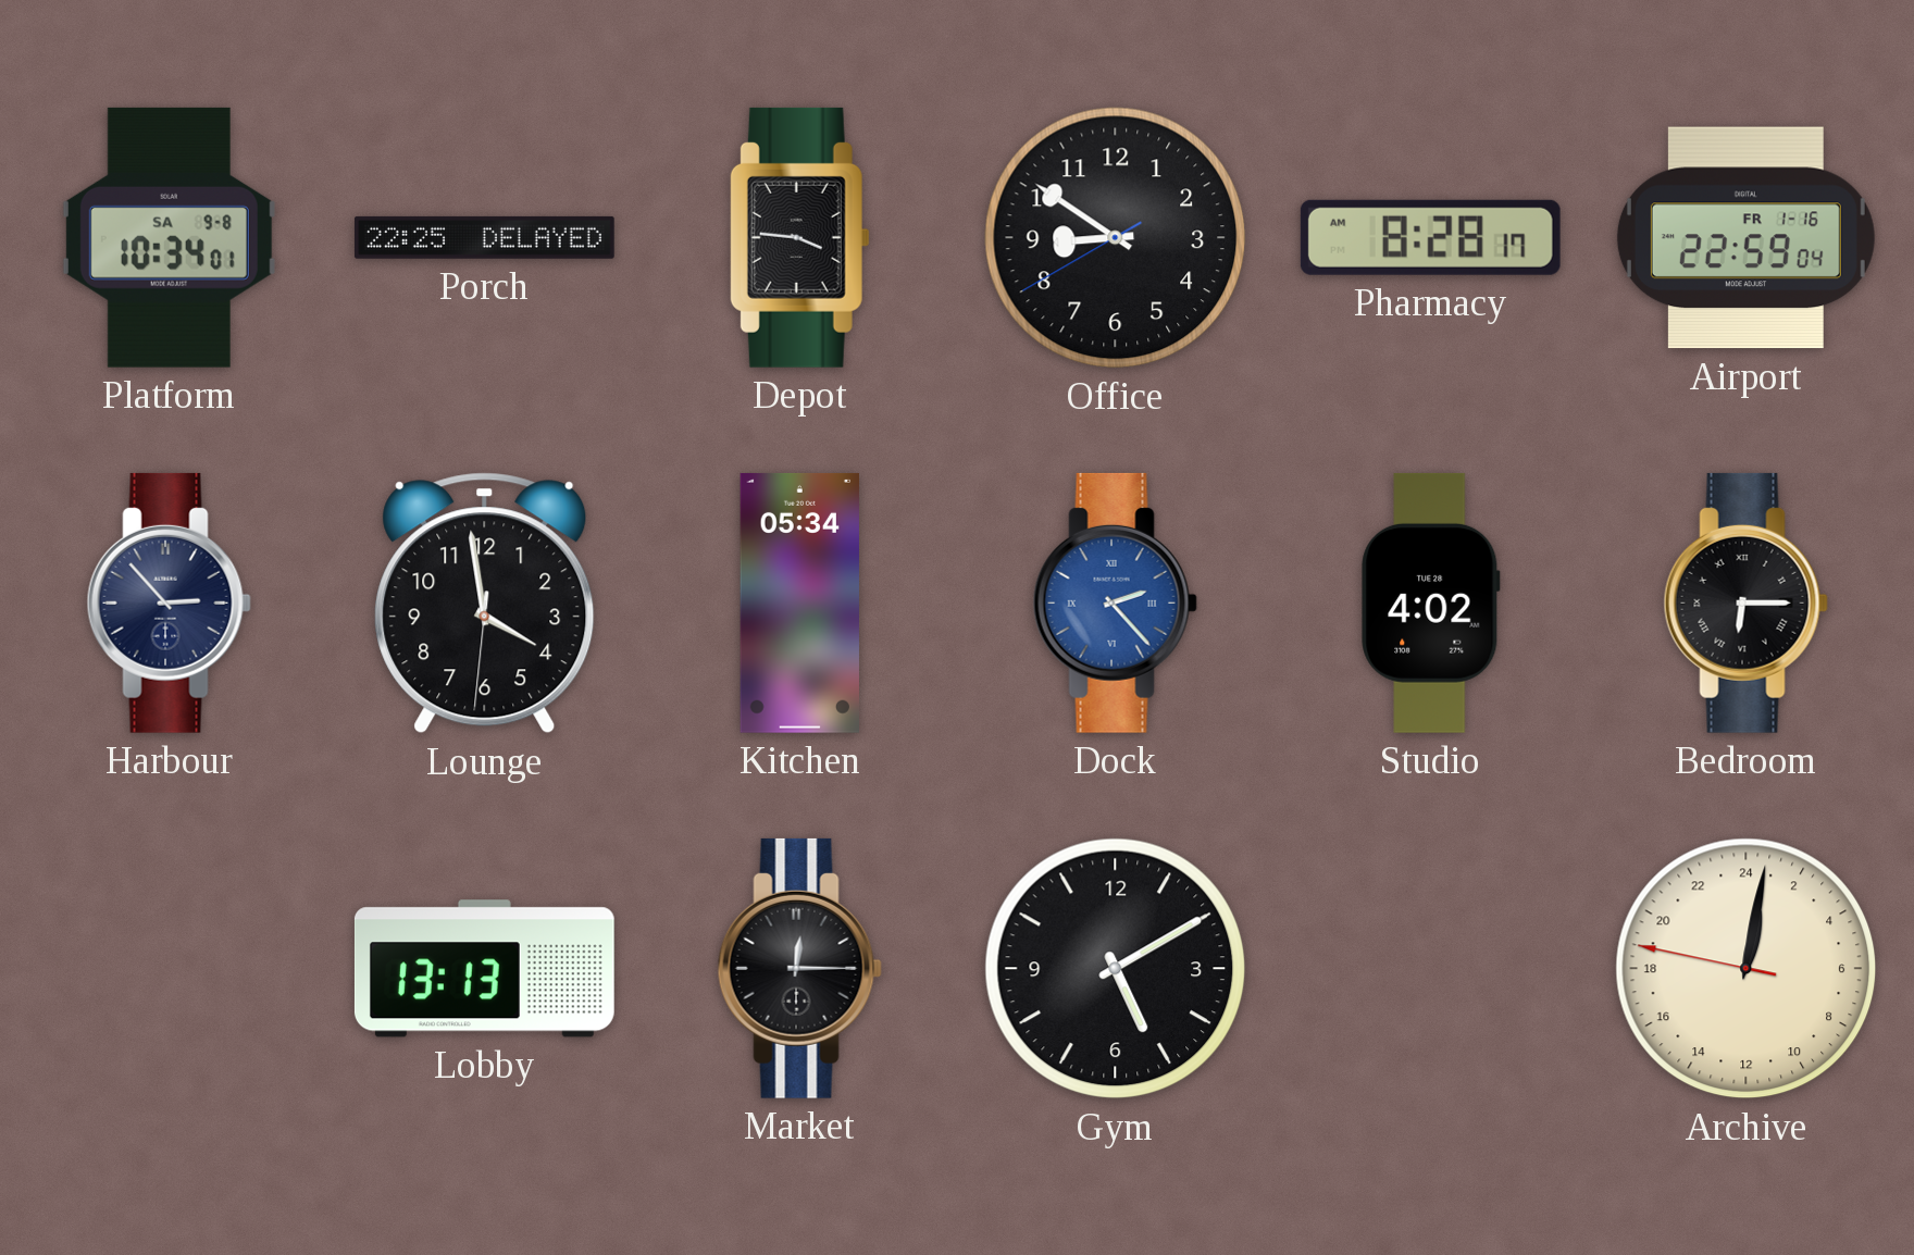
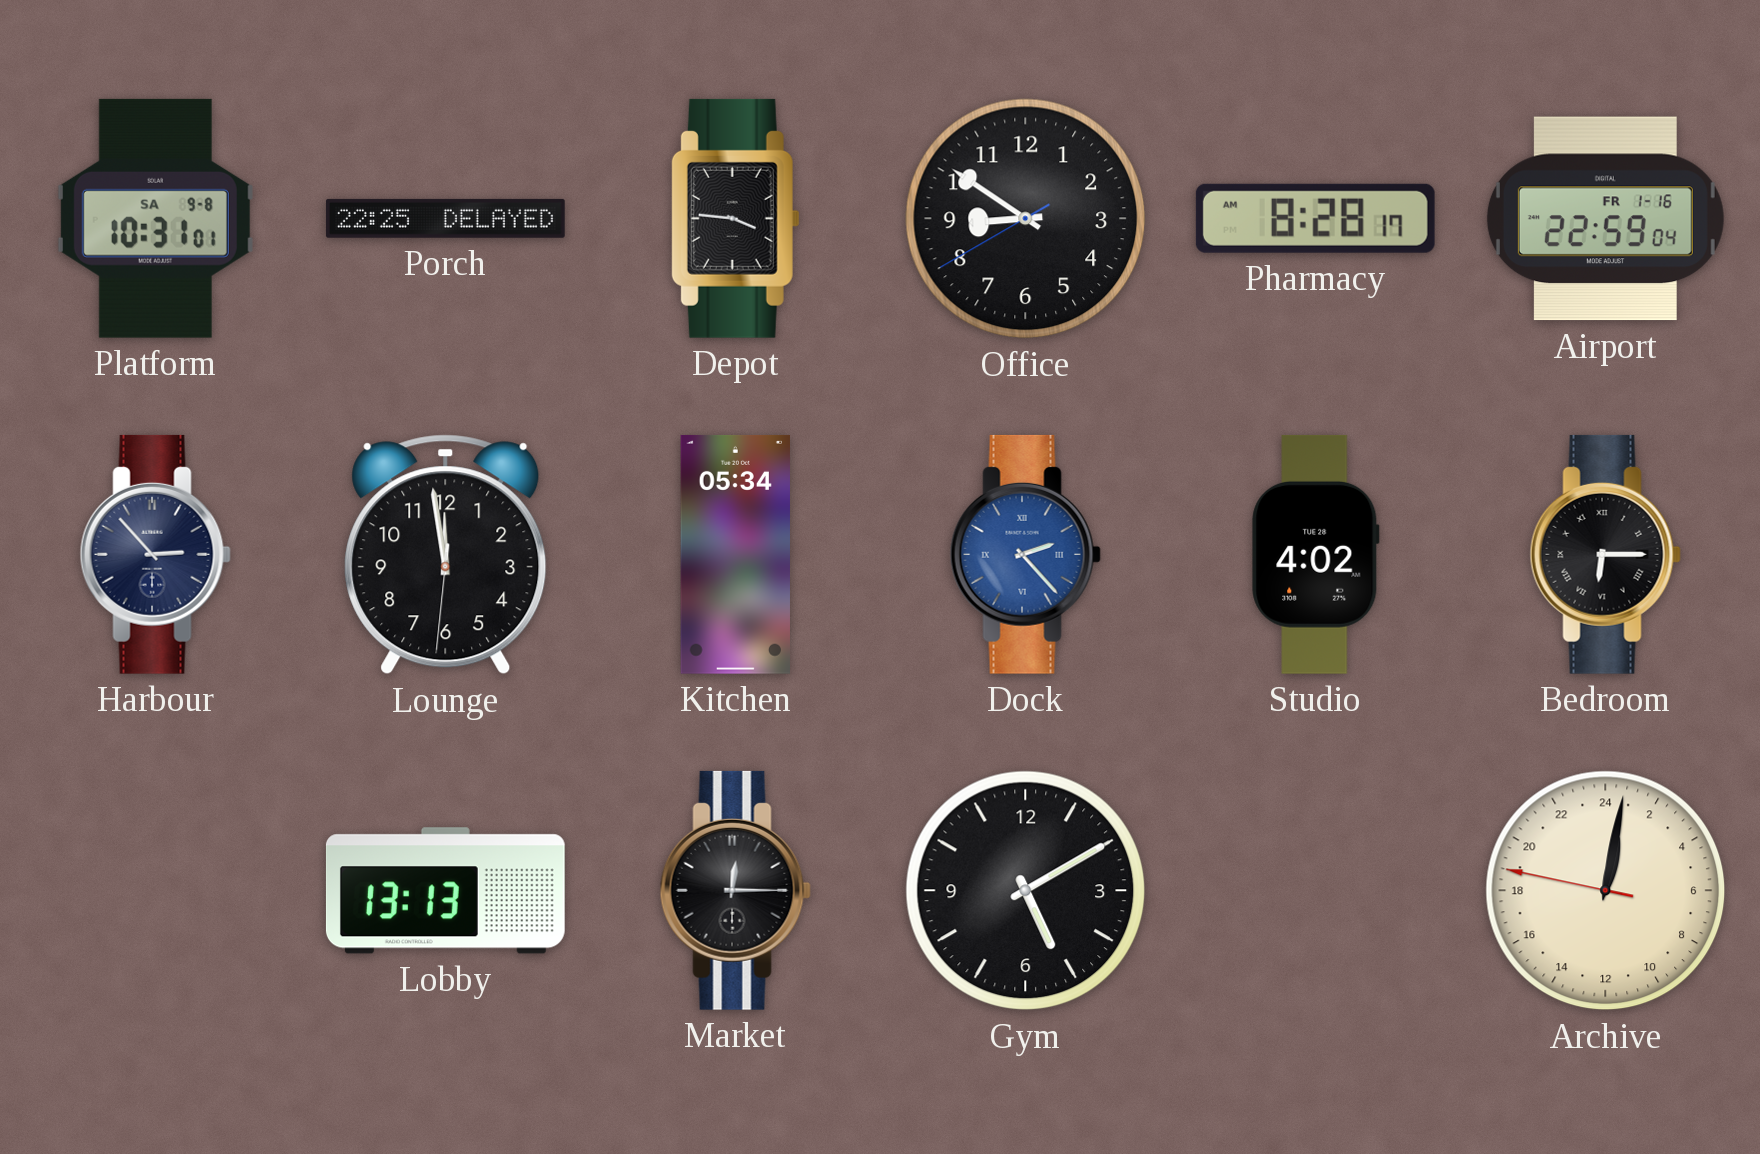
Platform: 10:34 -> 10:31
Lounge: 3:58 -> 11:58
